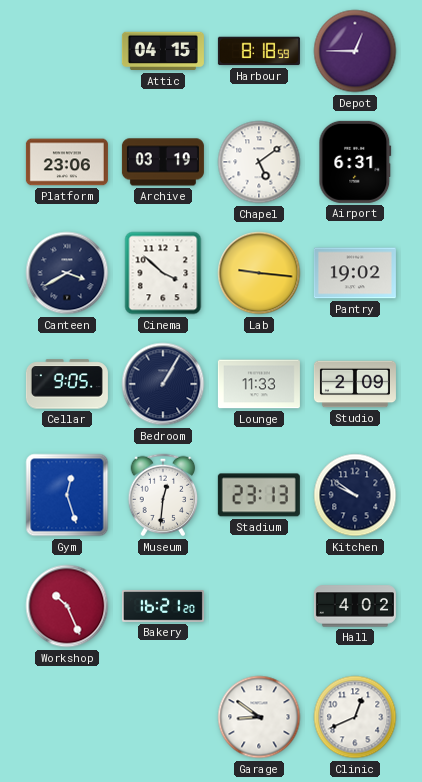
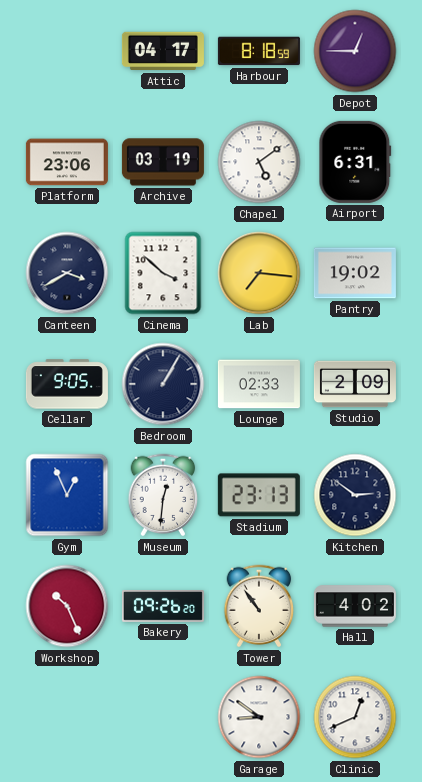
Attic: 04:15 -> 04:17
Lab: 9:16 -> 7:16
Lounge: 11:33 -> 02:33
Gym: 12:27 -> 12:56
Kitchen: 9:51 -> 2:51
Bakery: 16:21 -> 09:26
Tower: none -> 10:54
